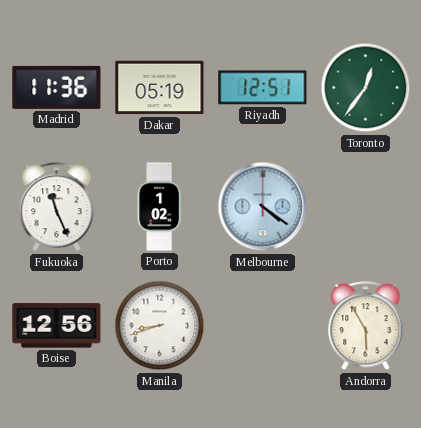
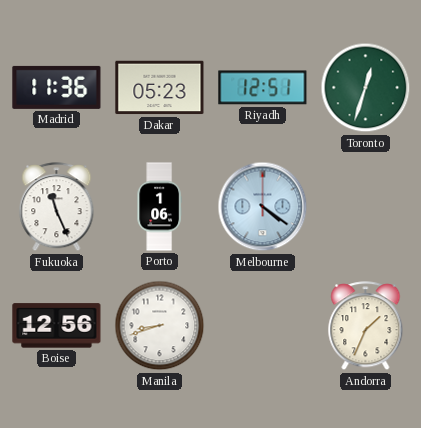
Dakar: 05:19 -> 05:23
Toronto: 12:36 -> 12:33
Porto: 1:02 -> 1:06
Andorra: 5:55 -> 1:34
